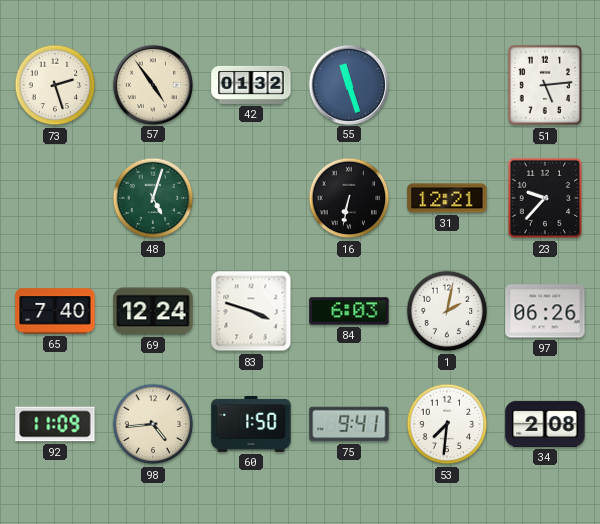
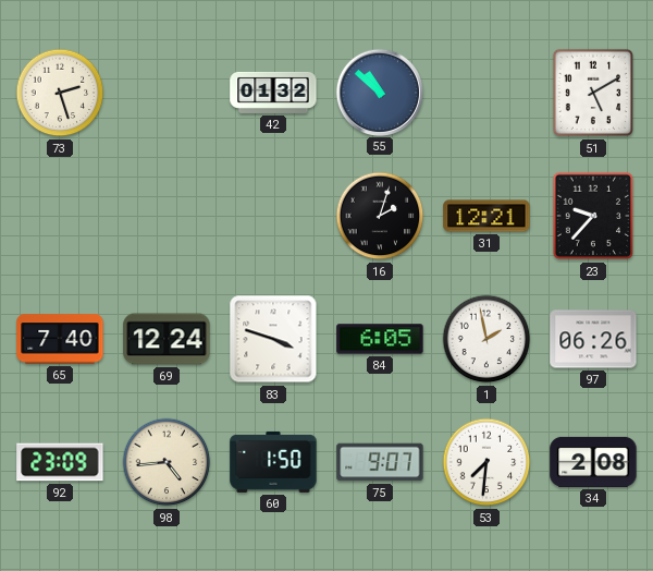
57: 4:54 -> none
55: 11:27 -> 10:52
51: 5:14 -> 5:10
48: 5:03 -> none
16: 6:32 -> 2:03
84: 6:03 -> 6:05
1: 2:02 -> 1:58
92: 11:09 -> 23:09
75: 9:41 -> 9:07
